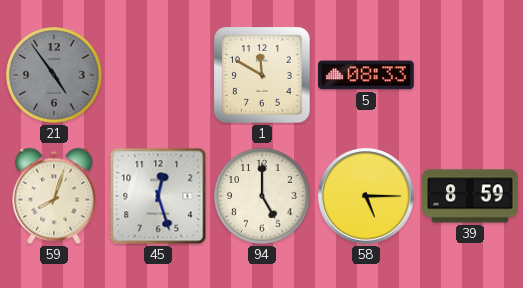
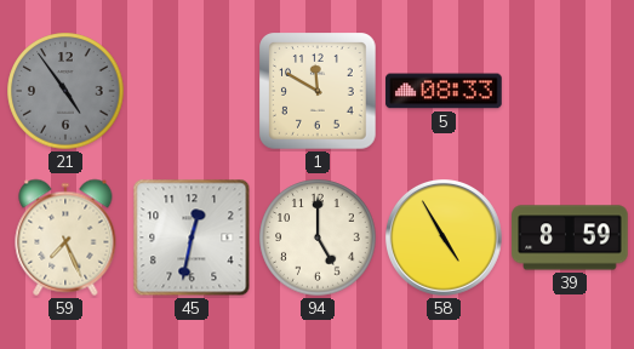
59: 8:03 -> 7:26
45: 12:27 -> 12:32
58: 5:15 -> 4:55
